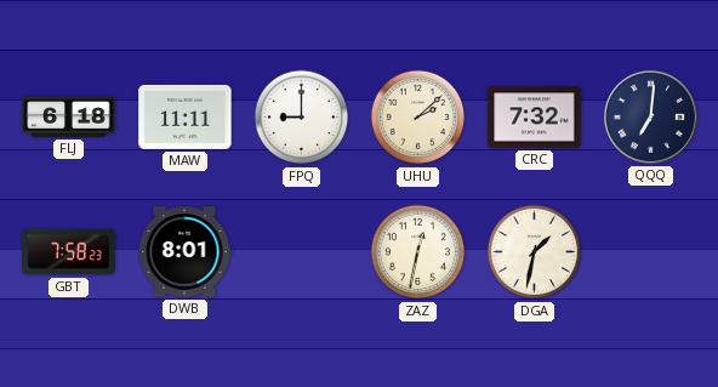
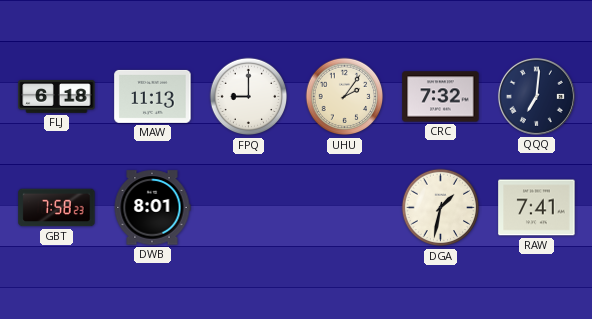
MAW: 11:11 -> 11:13
UHU: 2:08 -> 2:06
ZAZ: 12:32 -> none
RAW: none -> 7:41
